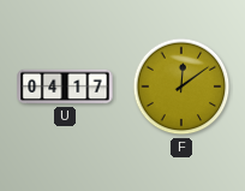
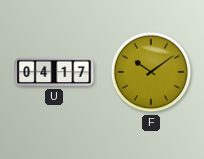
F: 12:09 -> 10:09
